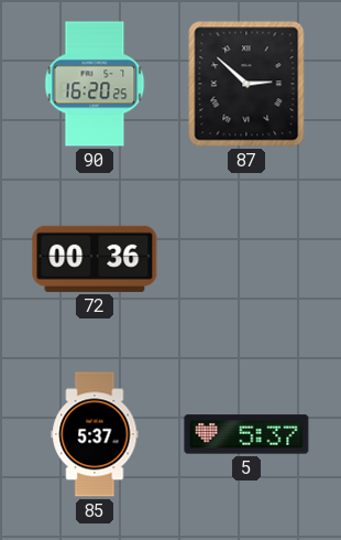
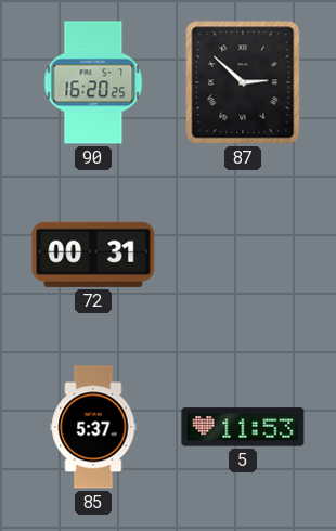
72: 00:36 -> 00:31
5: 5:37 -> 11:53
